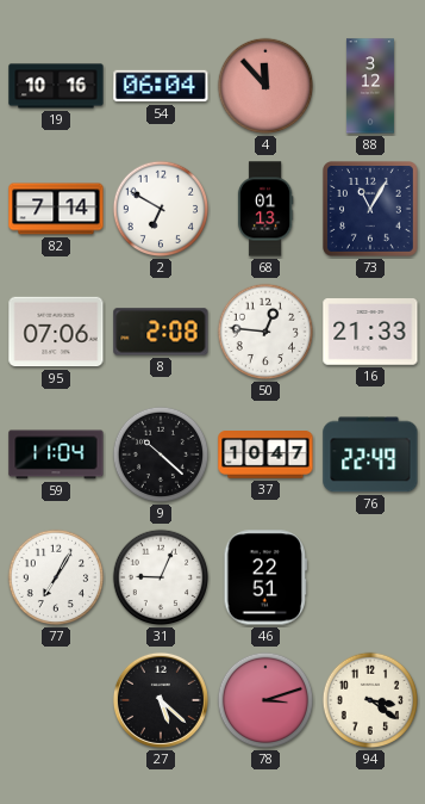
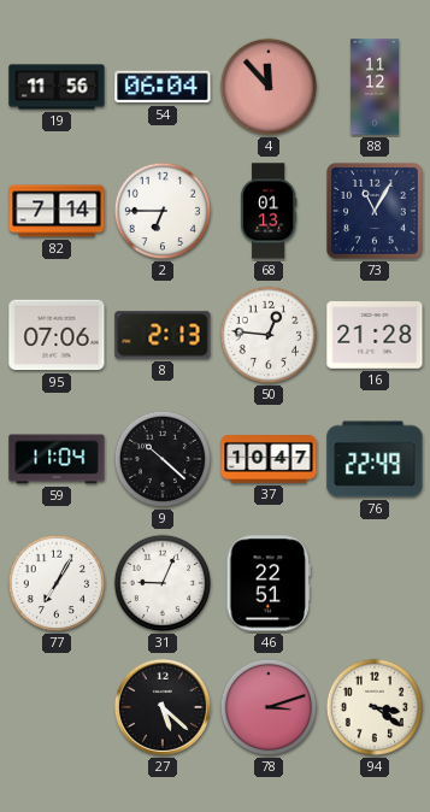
19: 10:16 -> 11:56
88: 3:12 -> 11:12
2: 6:50 -> 6:45
8: 2:08 -> 2:13
16: 21:33 -> 21:28
